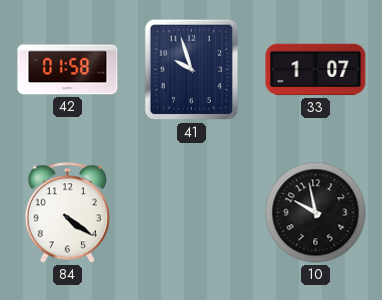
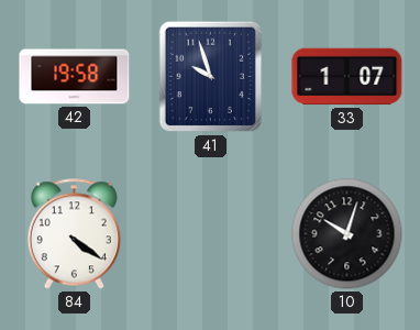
42: 01:58 -> 19:58
10: 9:58 -> 10:03
